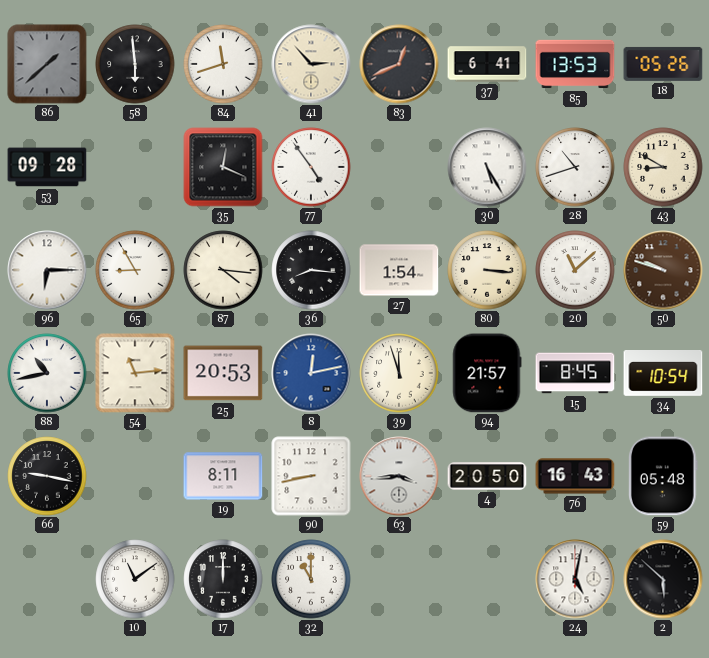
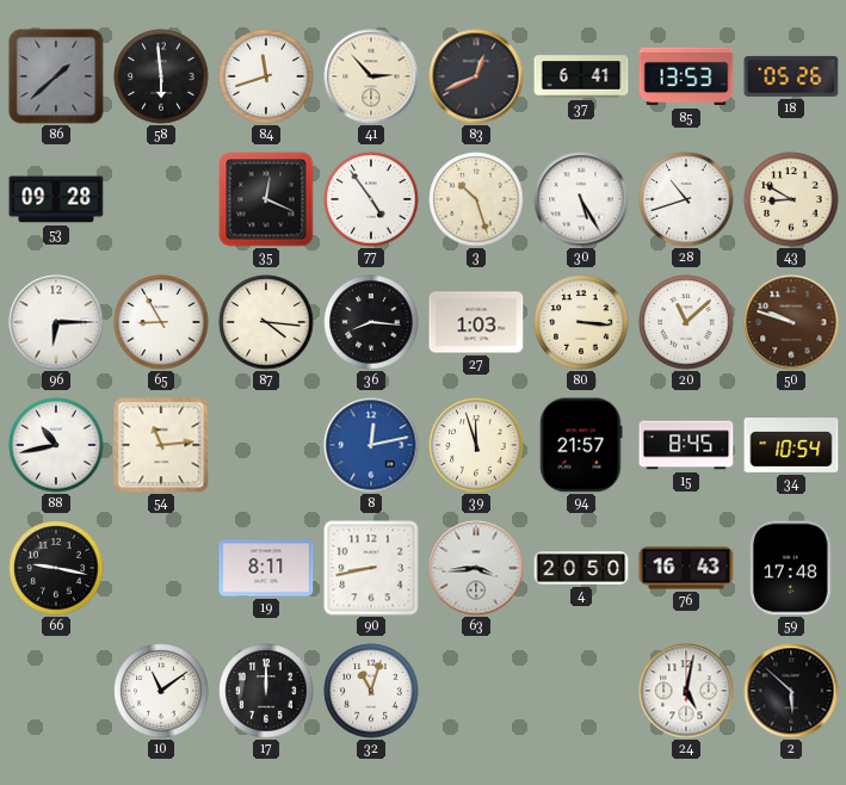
3: none -> 10:27
27: 1:54 -> 1:03
25: 20:53 -> none
59: 05:48 -> 17:48
32: 11:00 -> 11:03
